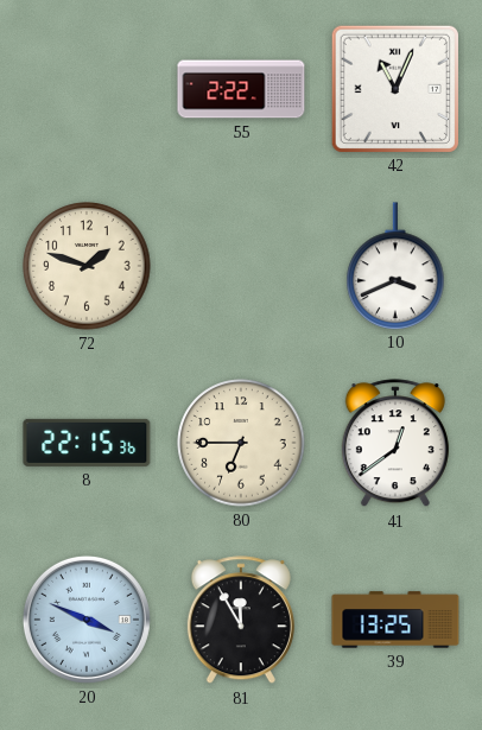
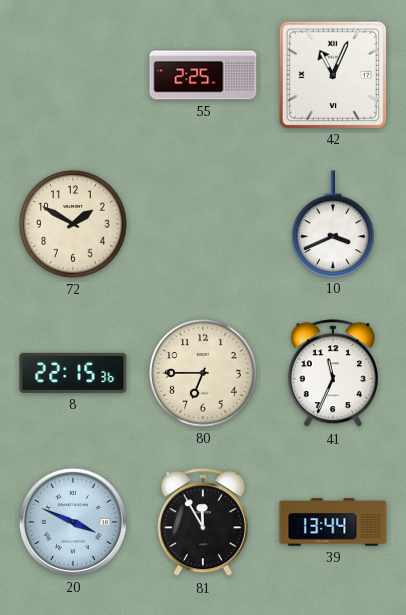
55: 2:22 -> 2:25
72: 1:48 -> 1:50
41: 12:39 -> 11:34
39: 13:25 -> 13:44
